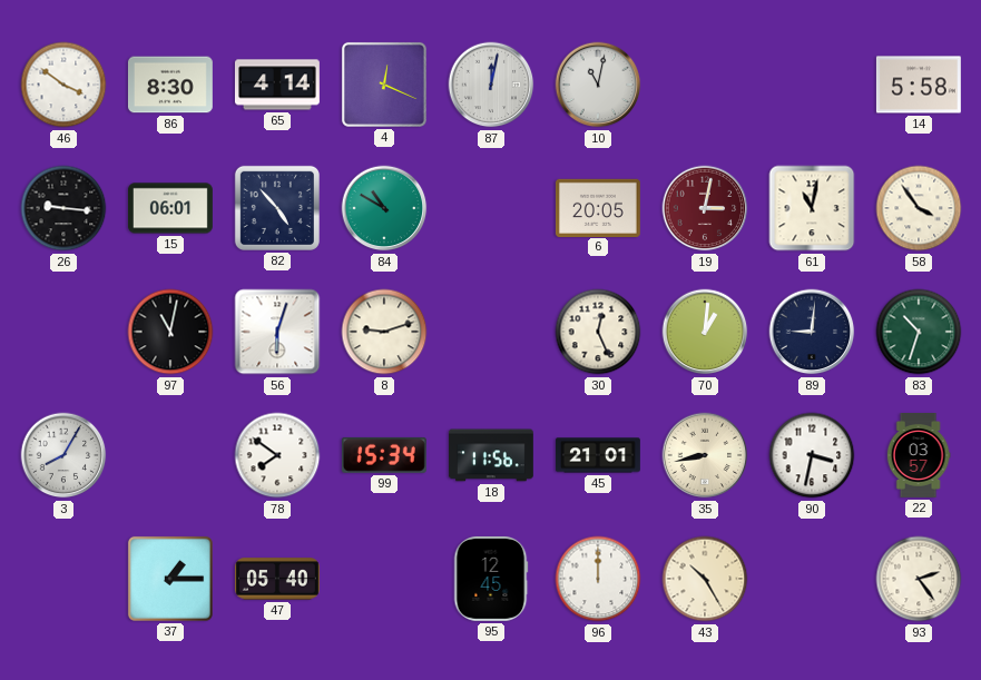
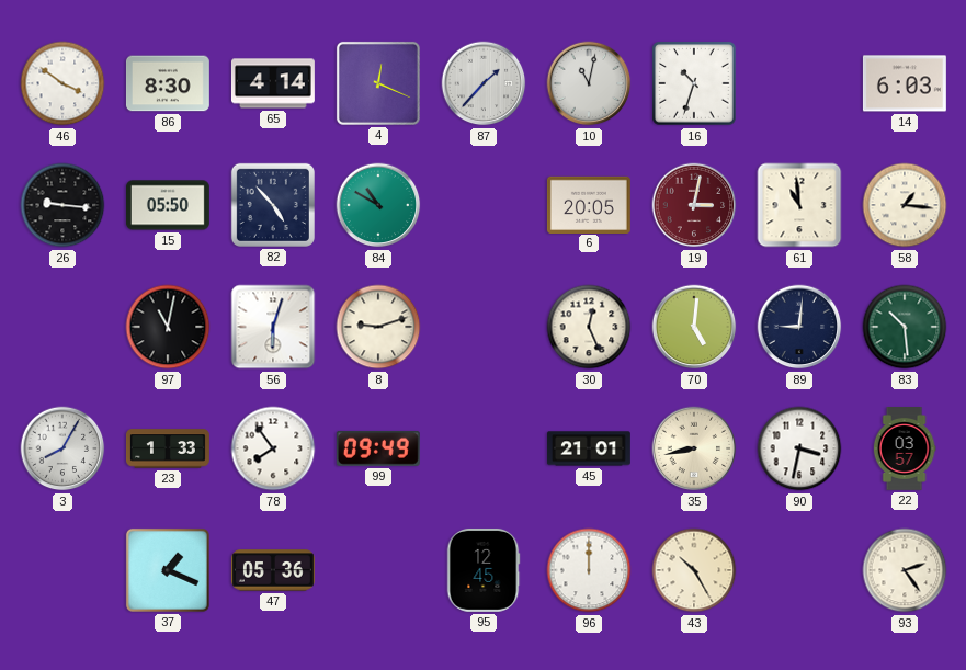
87: 12:02 -> 1:37
16: none -> 10:33
14: 5:58 -> 6:03
15: 06:01 -> 05:50
61: 11:02 -> 10:59
58: 3:54 -> 1:16
70: 1:01 -> 5:01
83: 10:33 -> 10:29
23: none -> 1:33
78: 7:51 -> 7:54
99: 15:34 -> 09:49
18: 11:56 -> none
37: 1:15 -> 1:19
47: 05:40 -> 05:36
